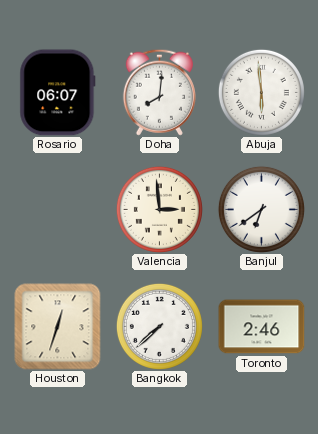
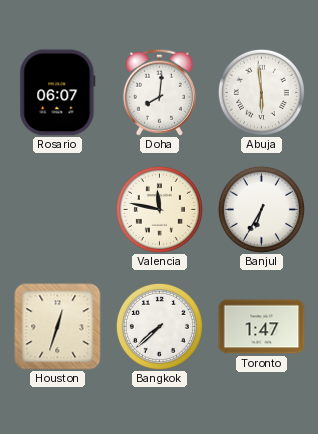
Valencia: 2:59 -> 11:47
Banjul: 6:39 -> 6:35
Toronto: 2:46 -> 1:47
